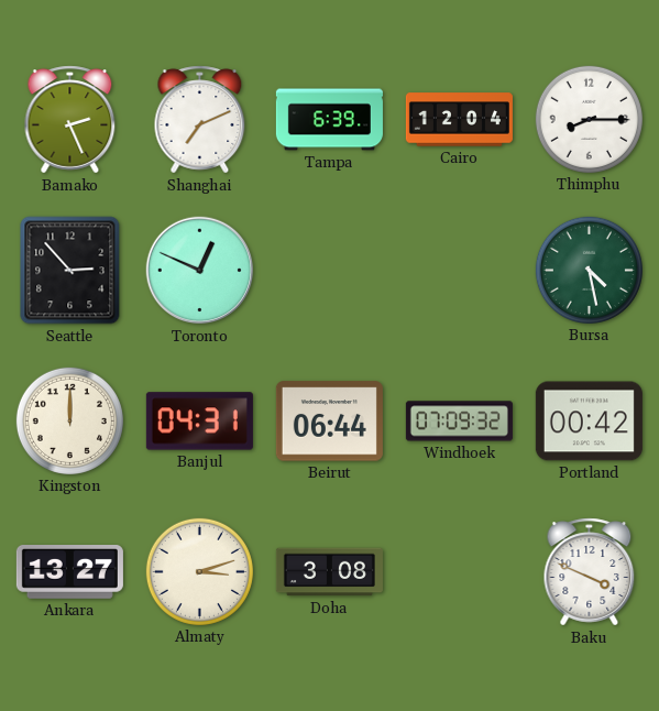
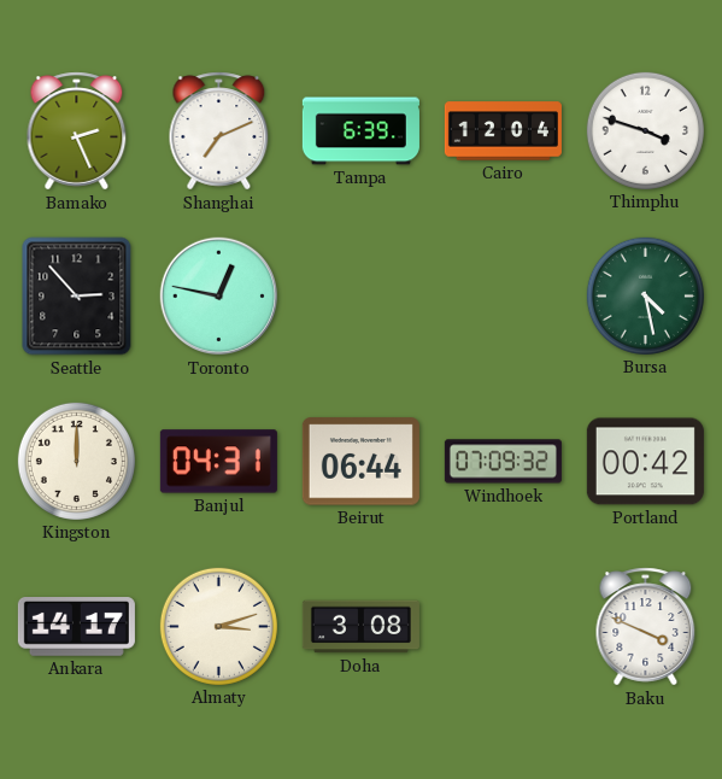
Thimphu: 8:15 -> 3:48
Toronto: 12:49 -> 12:47
Ankara: 13:27 -> 14:17
